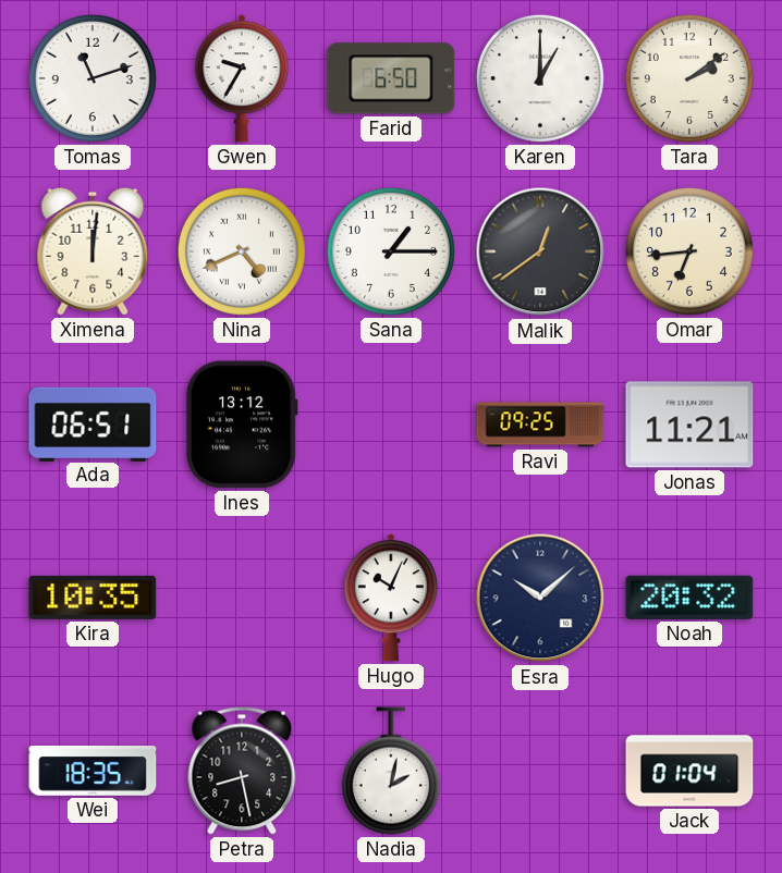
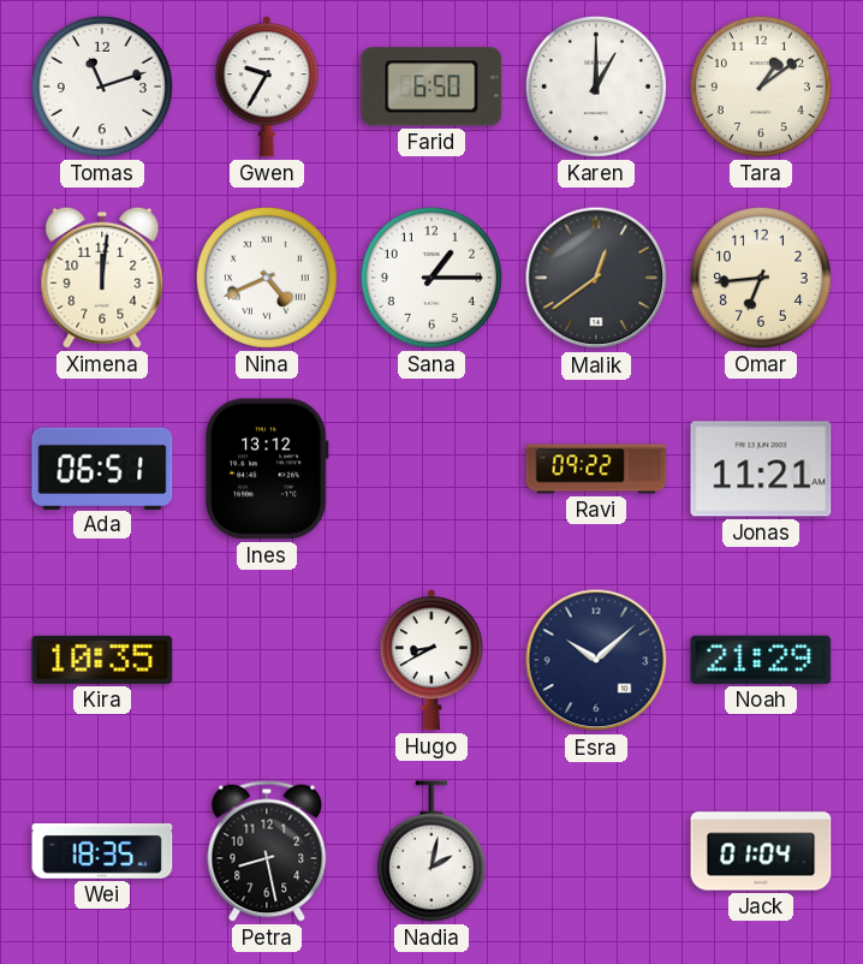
Tara: 2:09 -> 1:09
Ravi: 09:25 -> 09:22
Hugo: 10:04 -> 8:40
Noah: 20:32 -> 21:29
